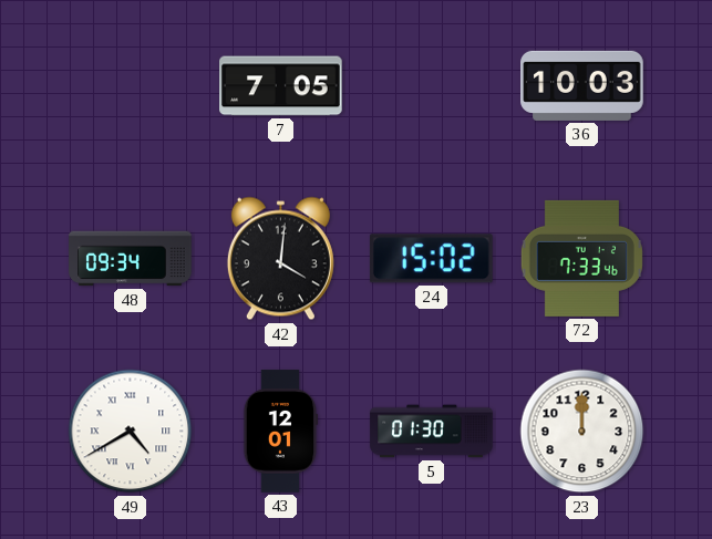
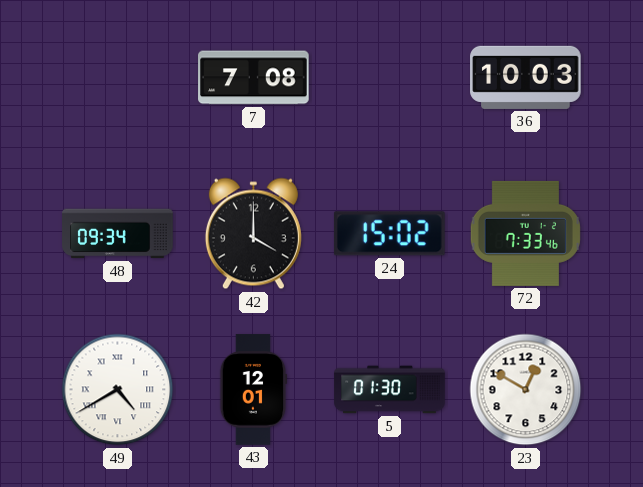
7: 7:05 -> 7:08
42: 4:01 -> 4:00
23: 12:00 -> 12:50
